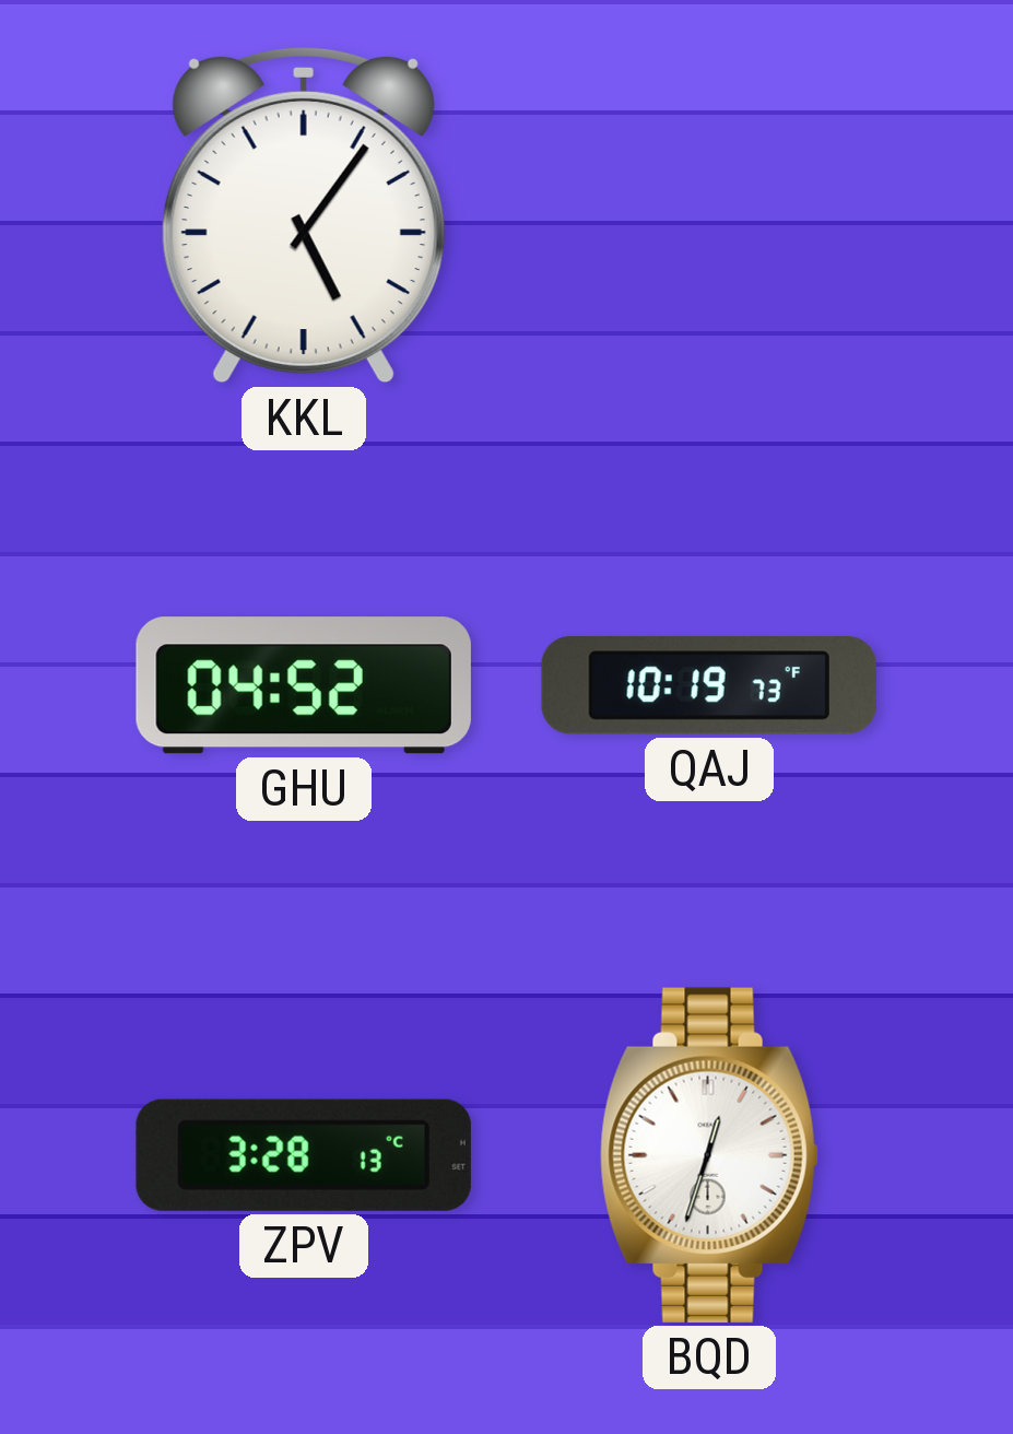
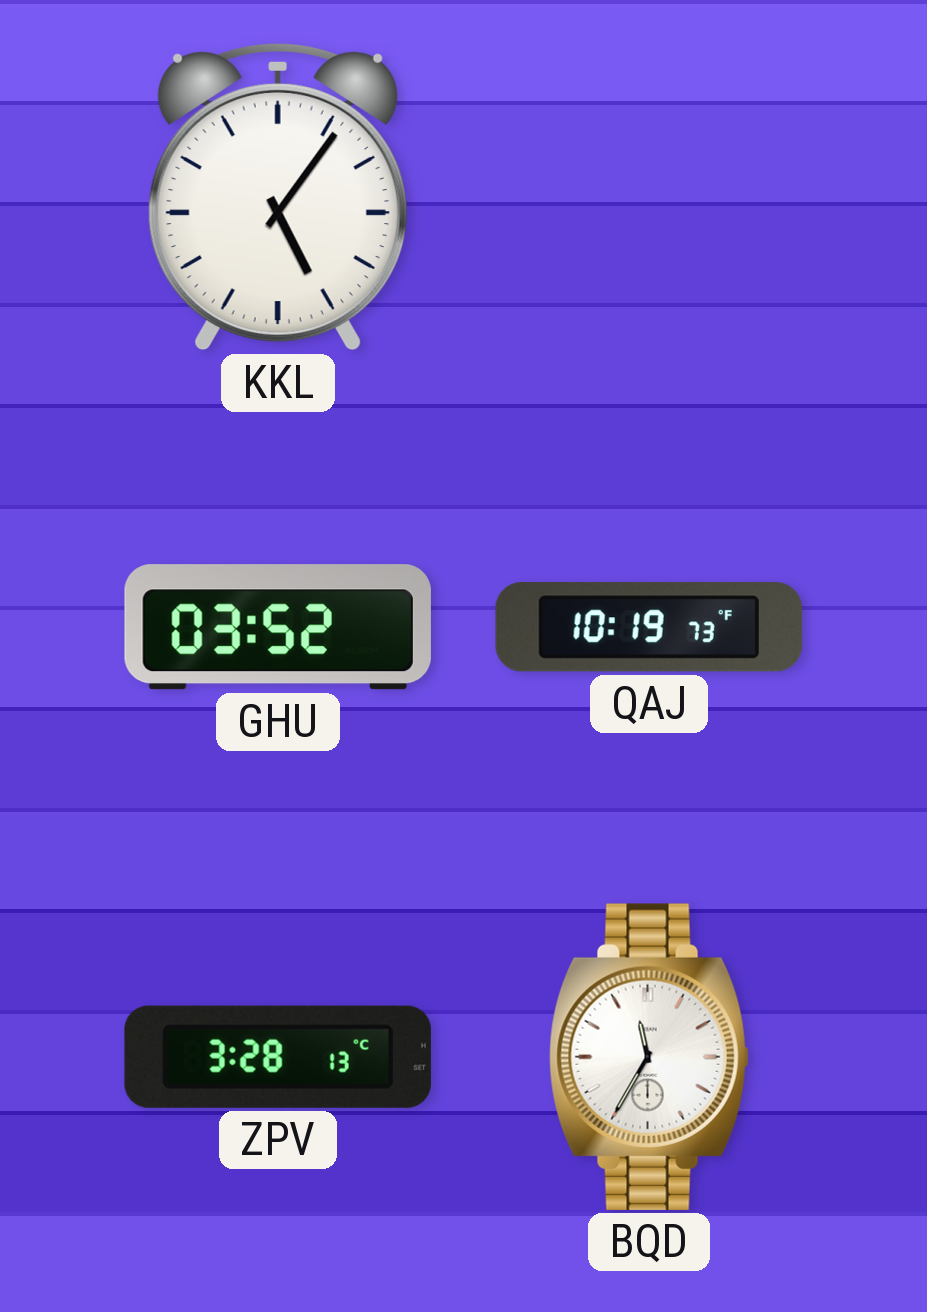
GHU: 04:52 -> 03:52
BQD: 12:33 -> 11:35
